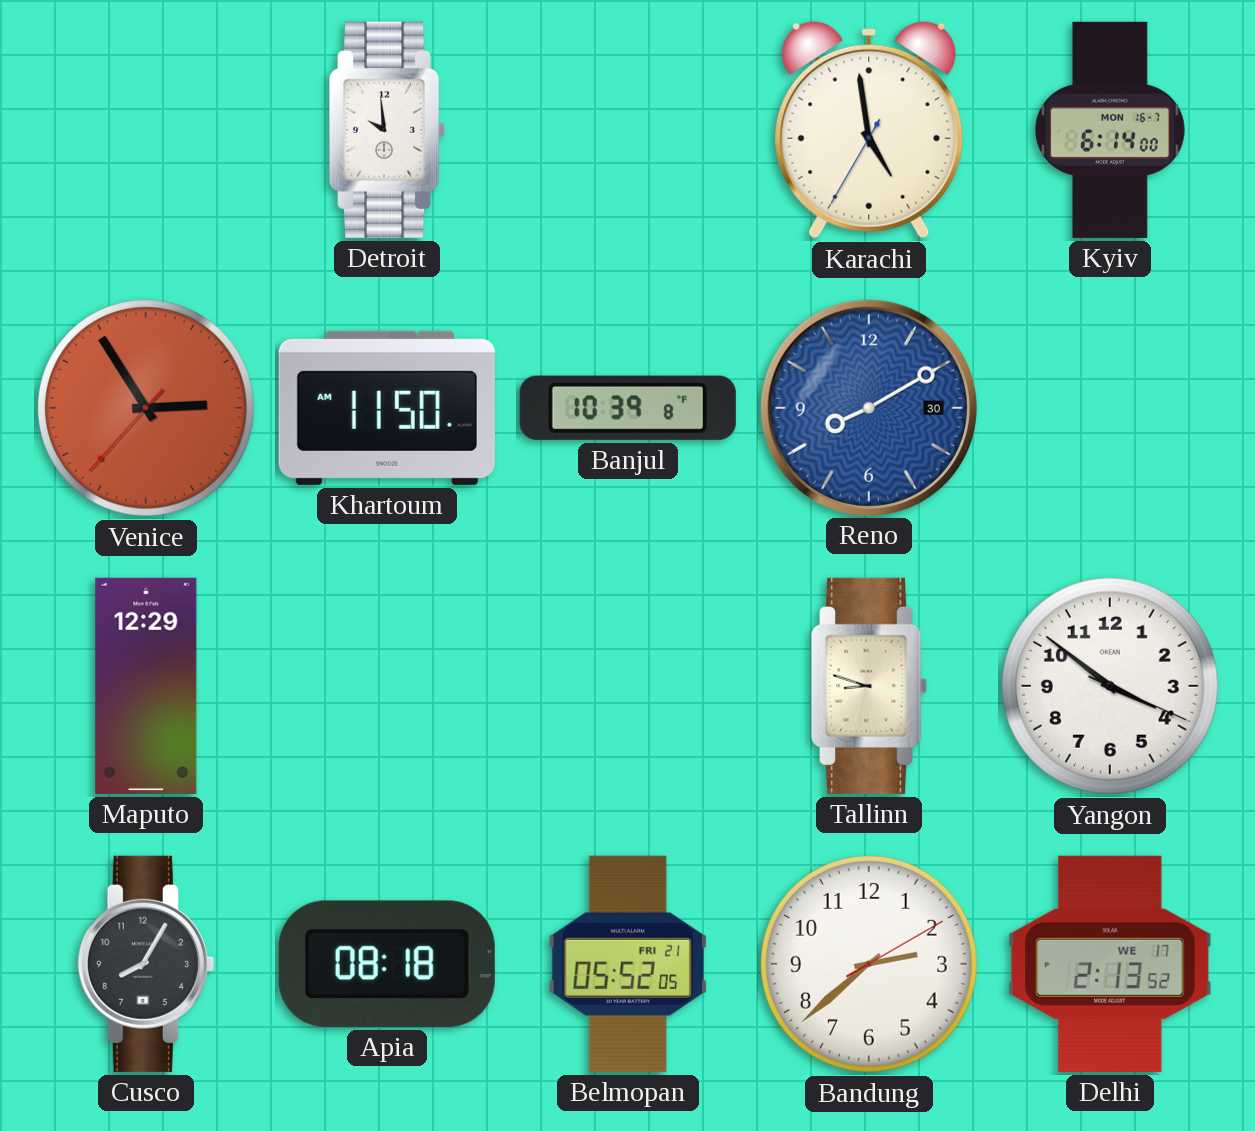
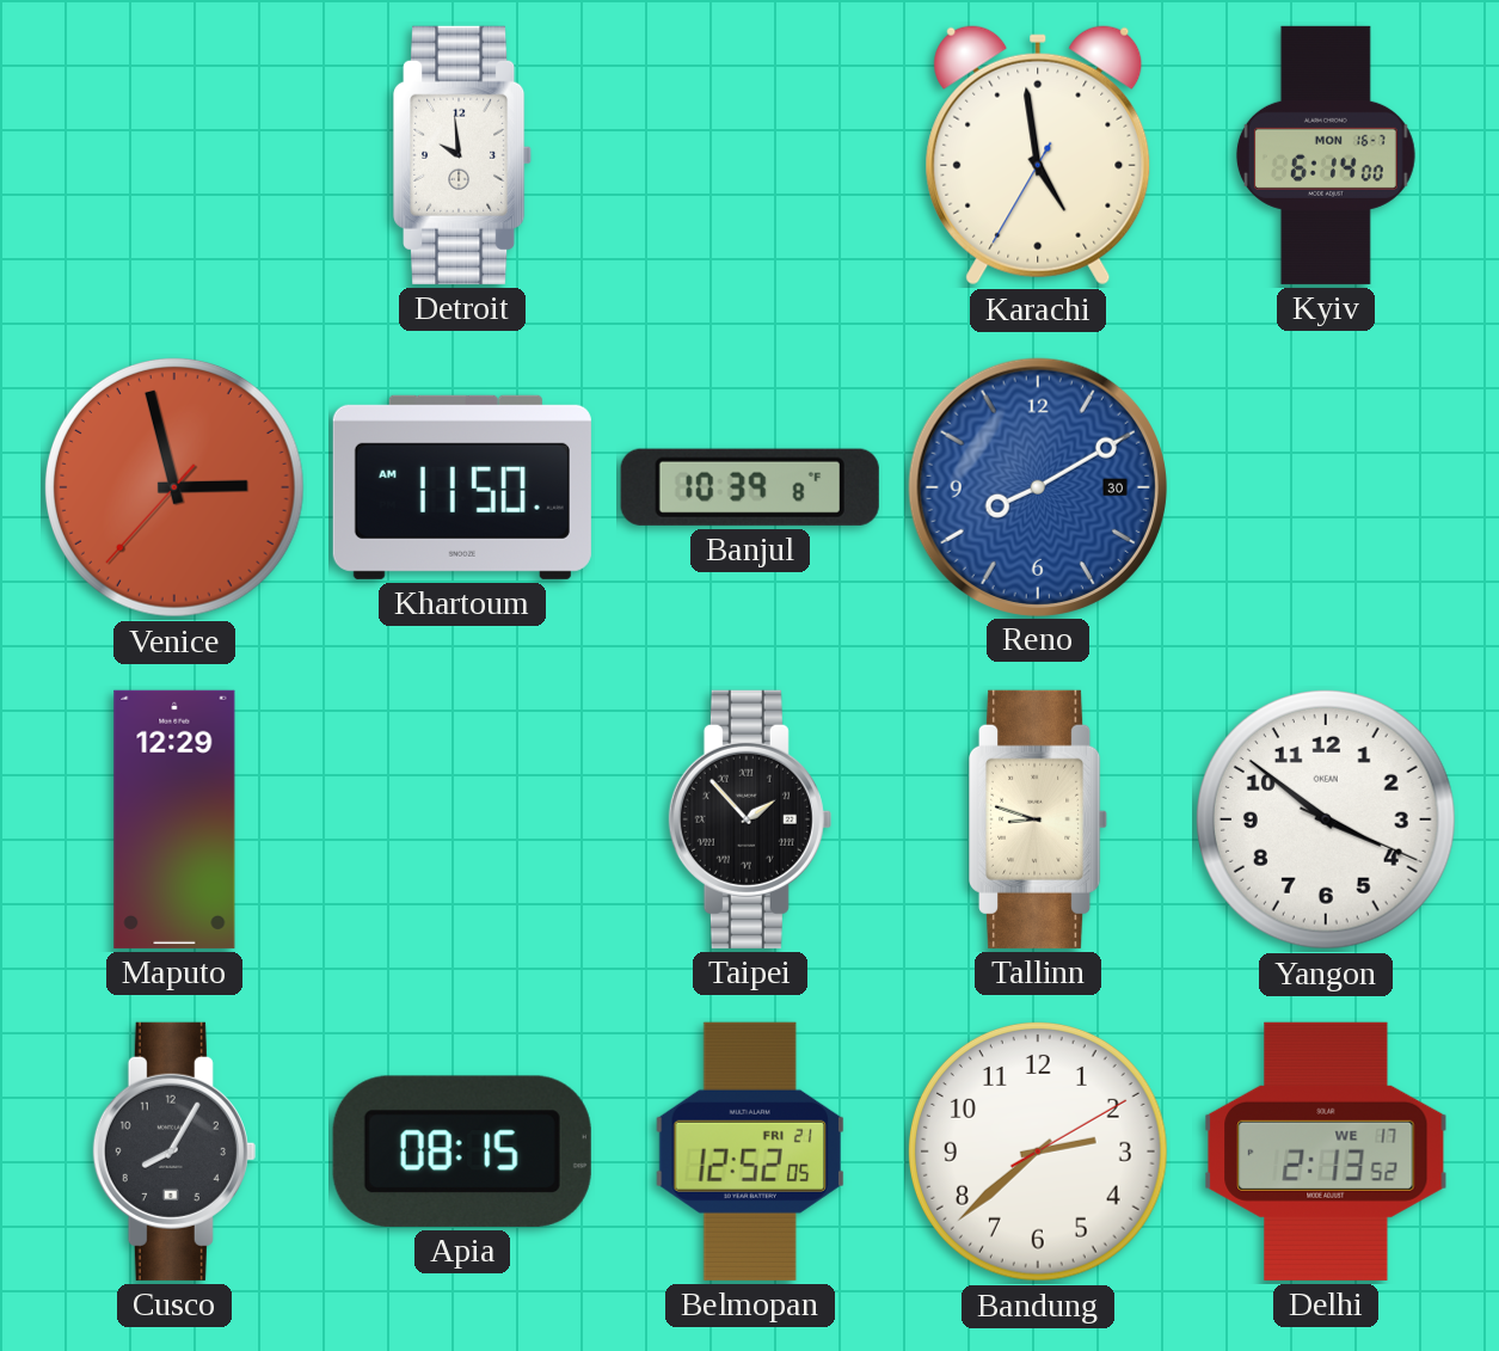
Venice: 2:54 -> 2:57
Taipei: none -> 1:53
Apia: 08:18 -> 08:15
Belmopan: 05:52 -> 12:52
